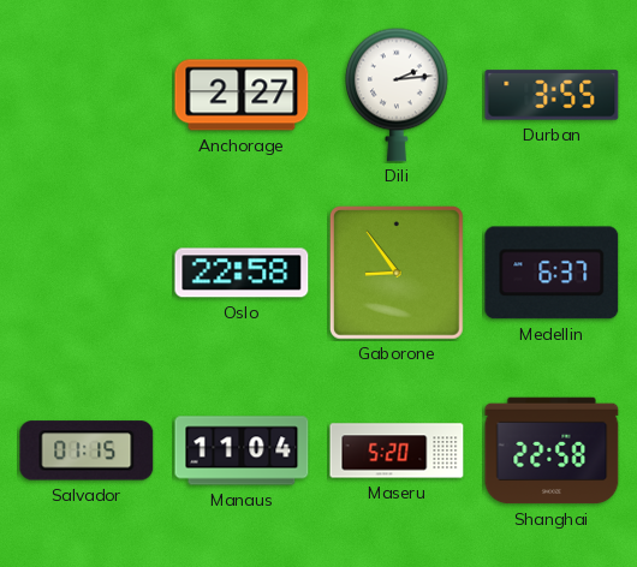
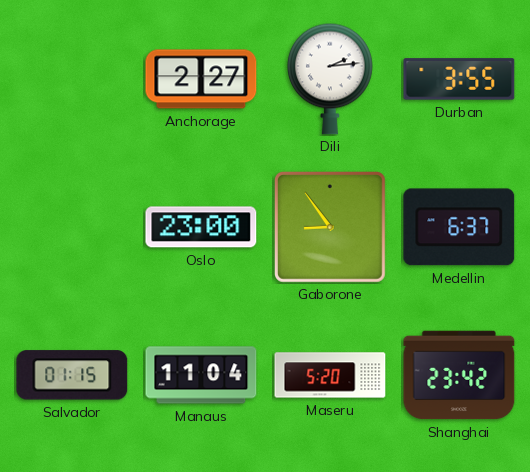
Oslo: 22:58 -> 23:00
Shanghai: 22:58 -> 23:42
